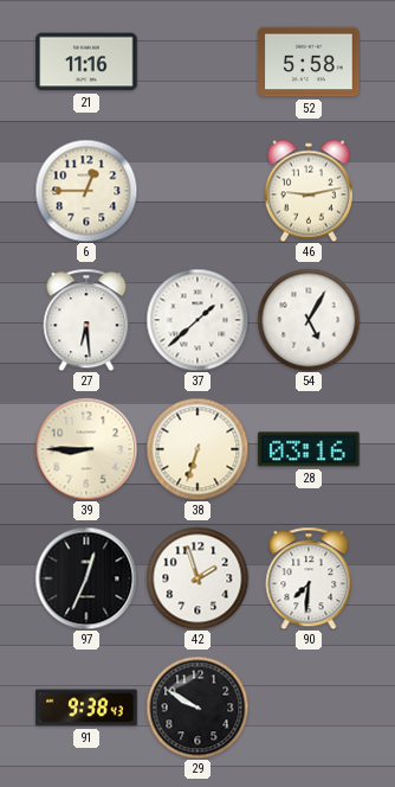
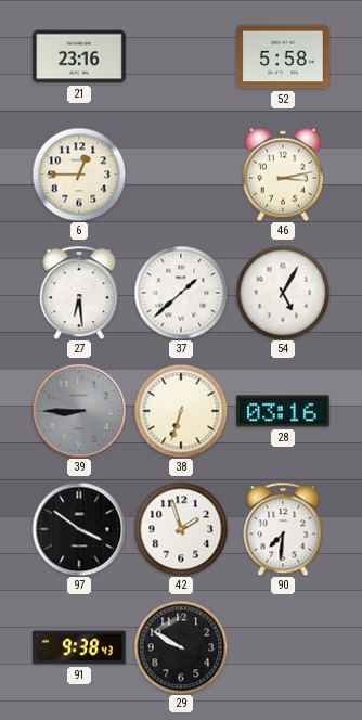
21: 11:16 -> 23:16
46: 9:13 -> 3:13
39 dial: cream -> grey
97: 12:34 -> 3:51
